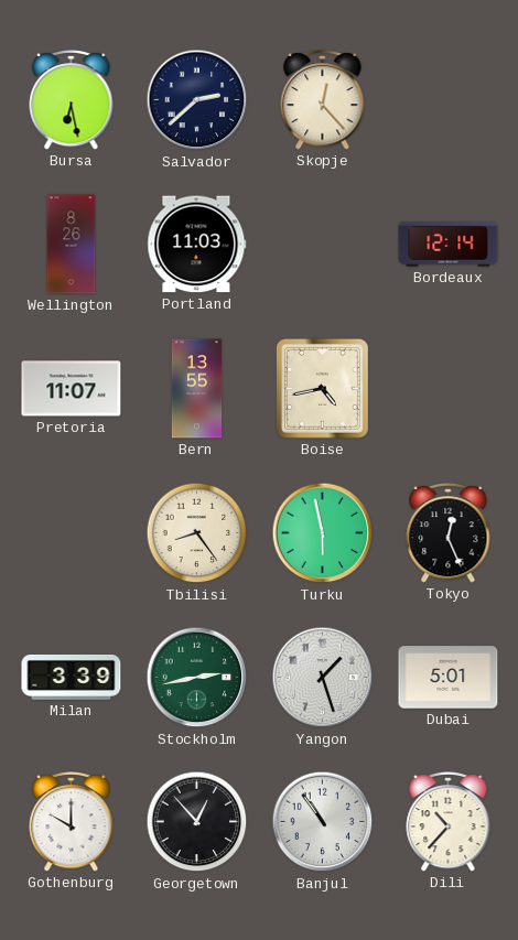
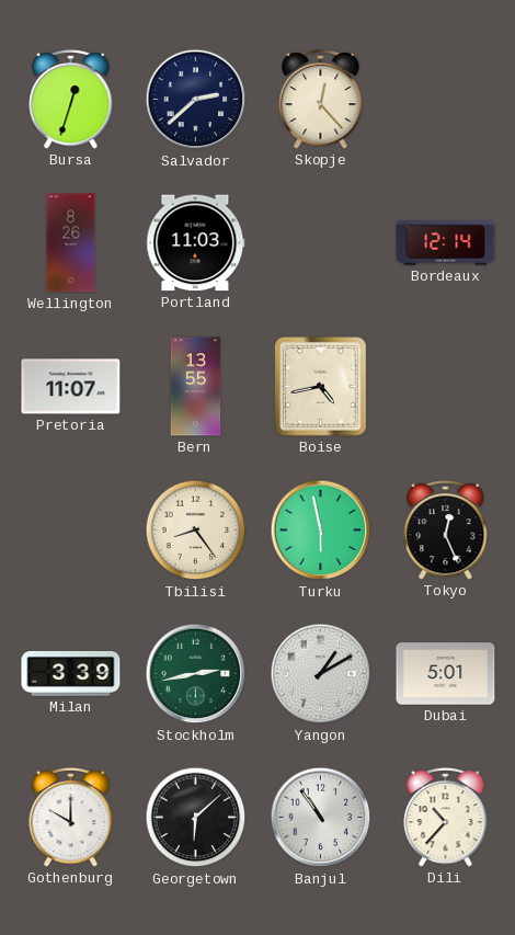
Bursa: 6:28 -> 12:33
Yangon: 1:27 -> 1:10
Georgetown: 12:53 -> 6:08
